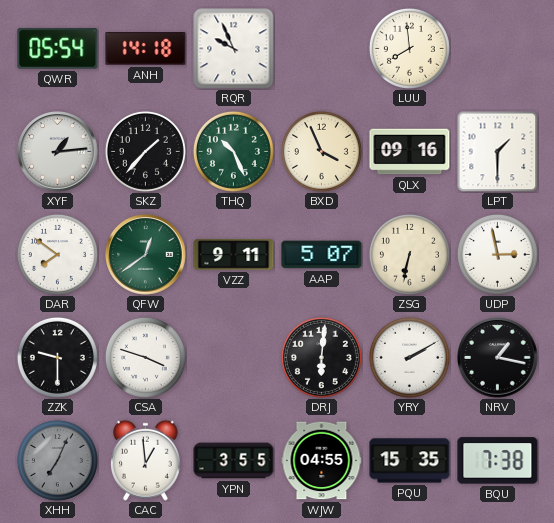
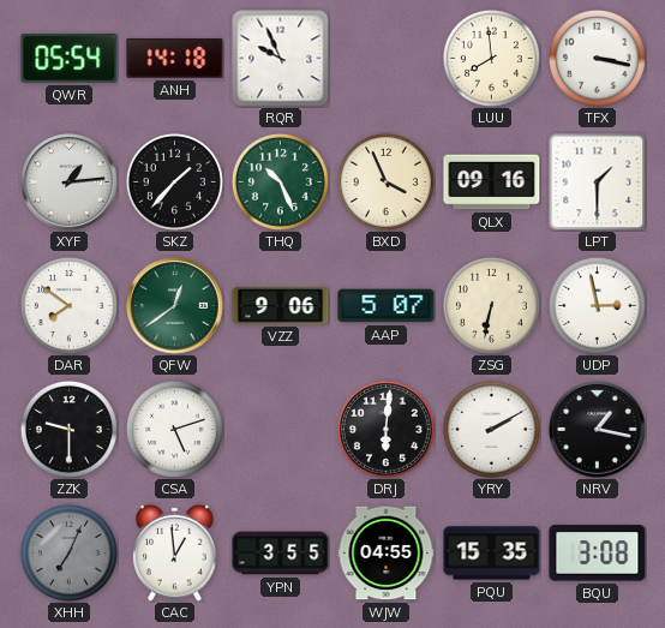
TFX: none -> 3:17
VZZ: 9:11 -> 9:06
CSA: 3:48 -> 5:12
BQU: 7:38 -> 3:08
